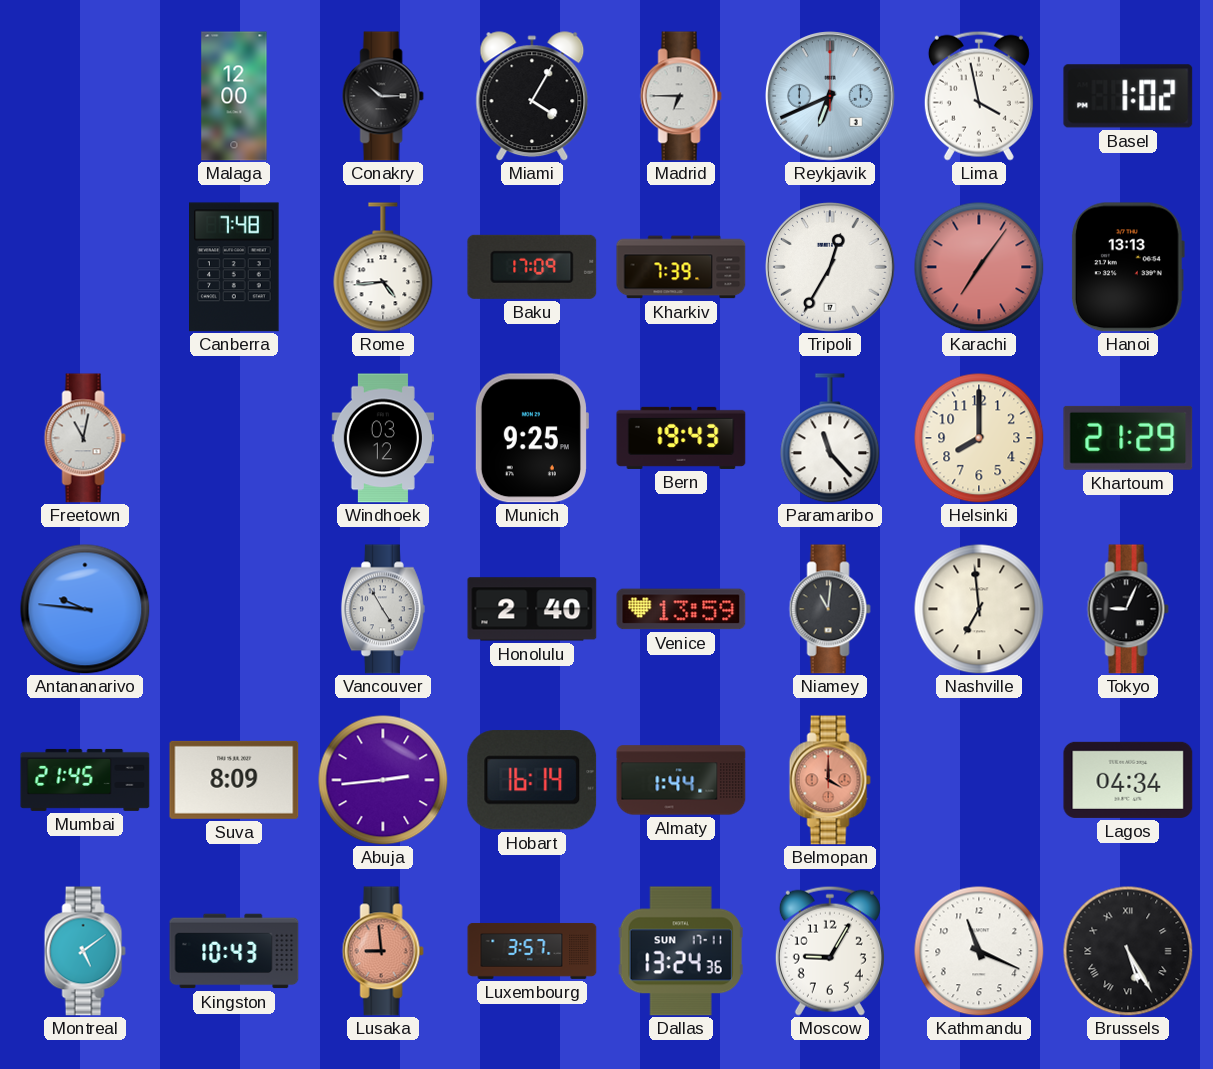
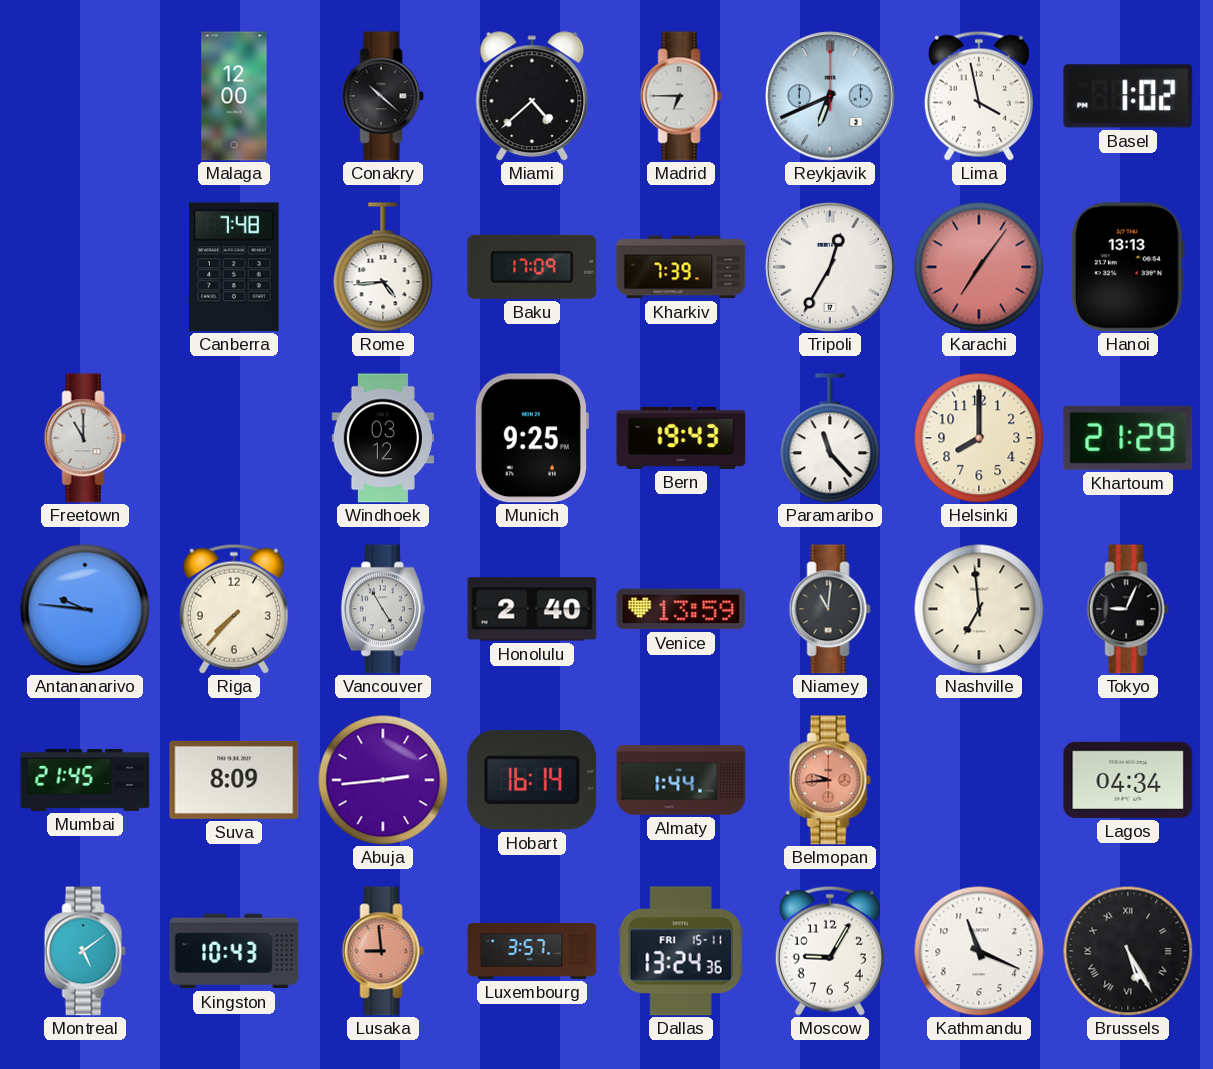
Conakry: 10:15 -> 10:22
Miami: 4:05 -> 4:38
Freetown: 11:02 -> 11:00
Riga: none -> 7:37
Belmopan: 4:00 -> 9:44
Dallas date: SUN 17-11 -> FRI 15-11
